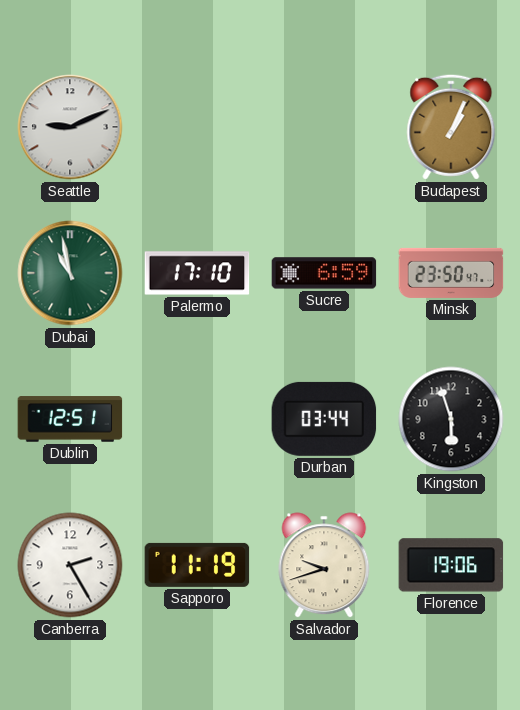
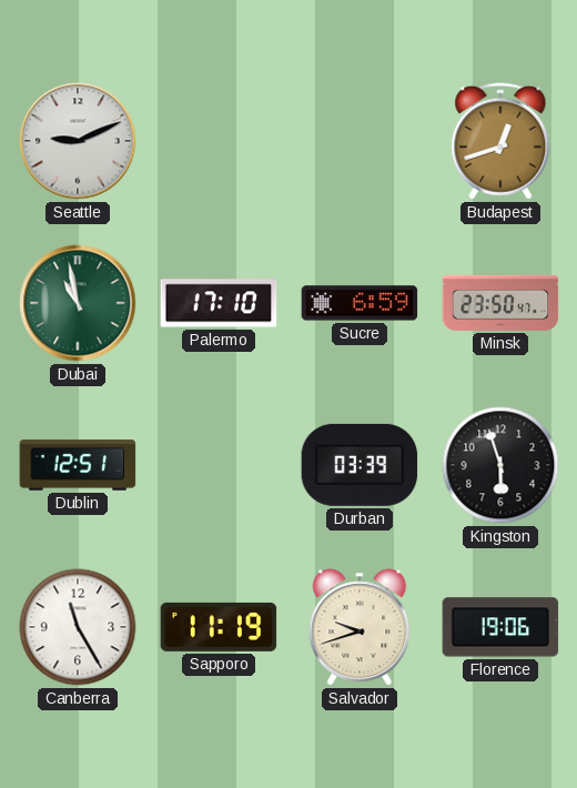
Budapest: 1:04 -> 12:42
Durban: 03:44 -> 03:39
Canberra: 2:25 -> 11:25
